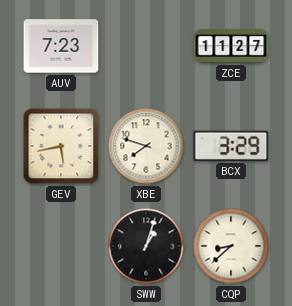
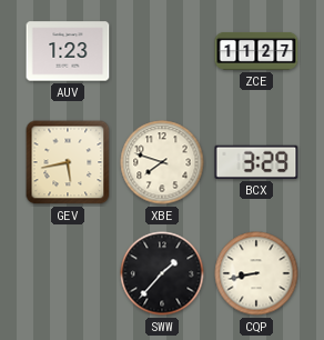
AUV: 7:23 -> 1:23
SWW: 1:03 -> 1:37
CQP: 8:38 -> 8:43
